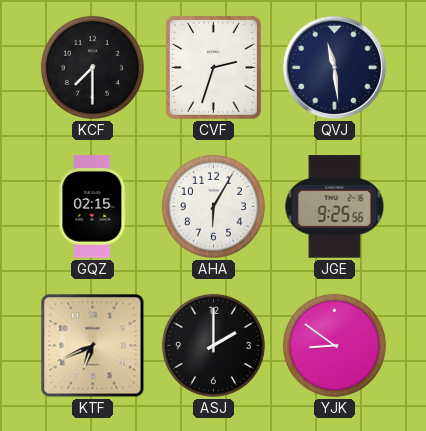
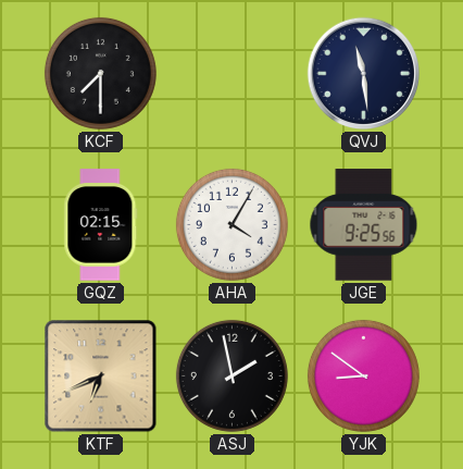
CVF: 2:33 -> none
AHA: 6:05 -> 4:05
ASJ: 2:00 -> 1:58
